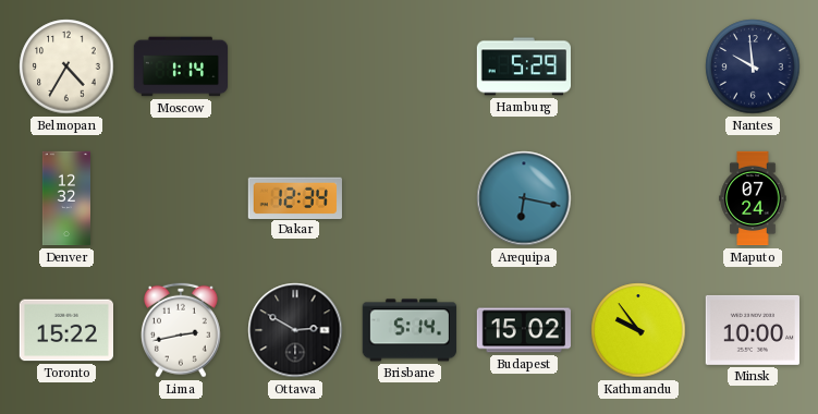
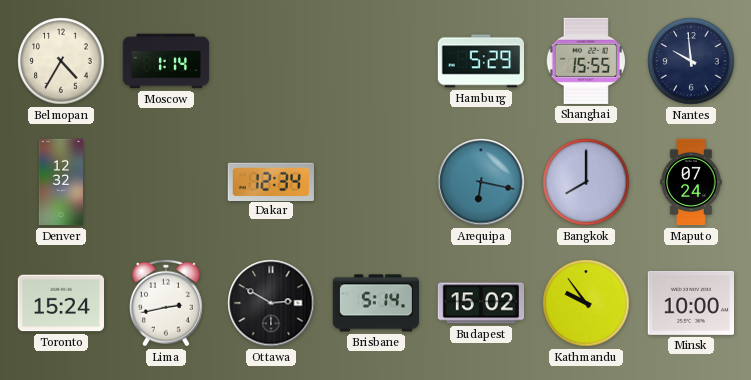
Shanghai: none -> 15:55
Bangkok: none -> 8:00
Toronto: 15:22 -> 15:24
